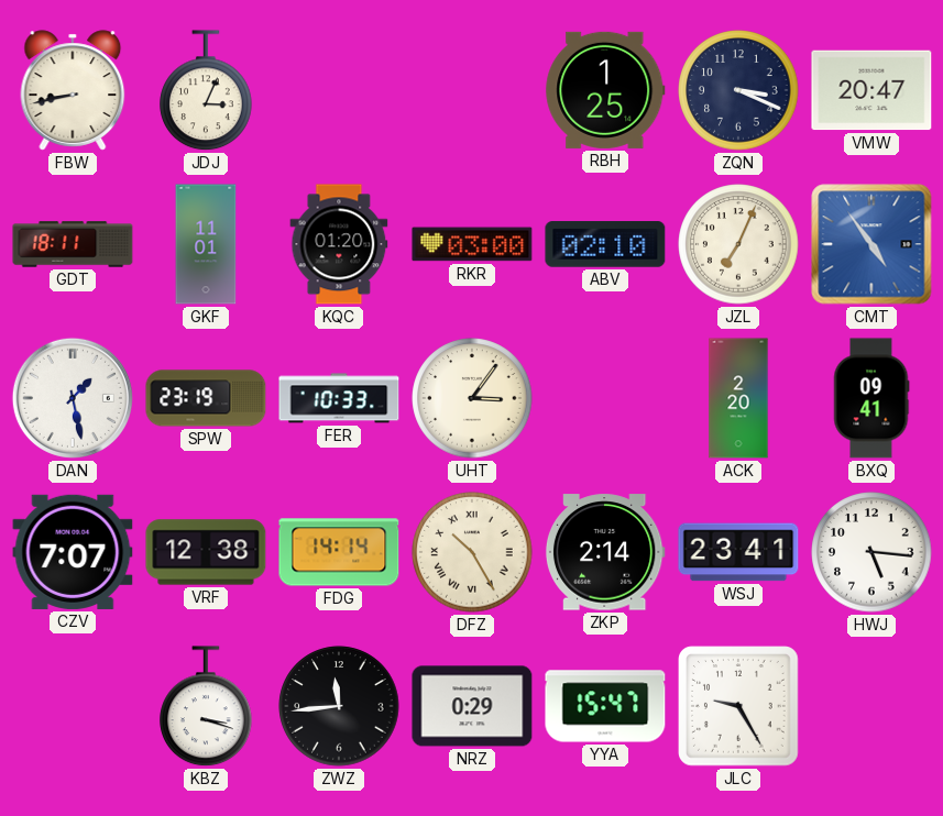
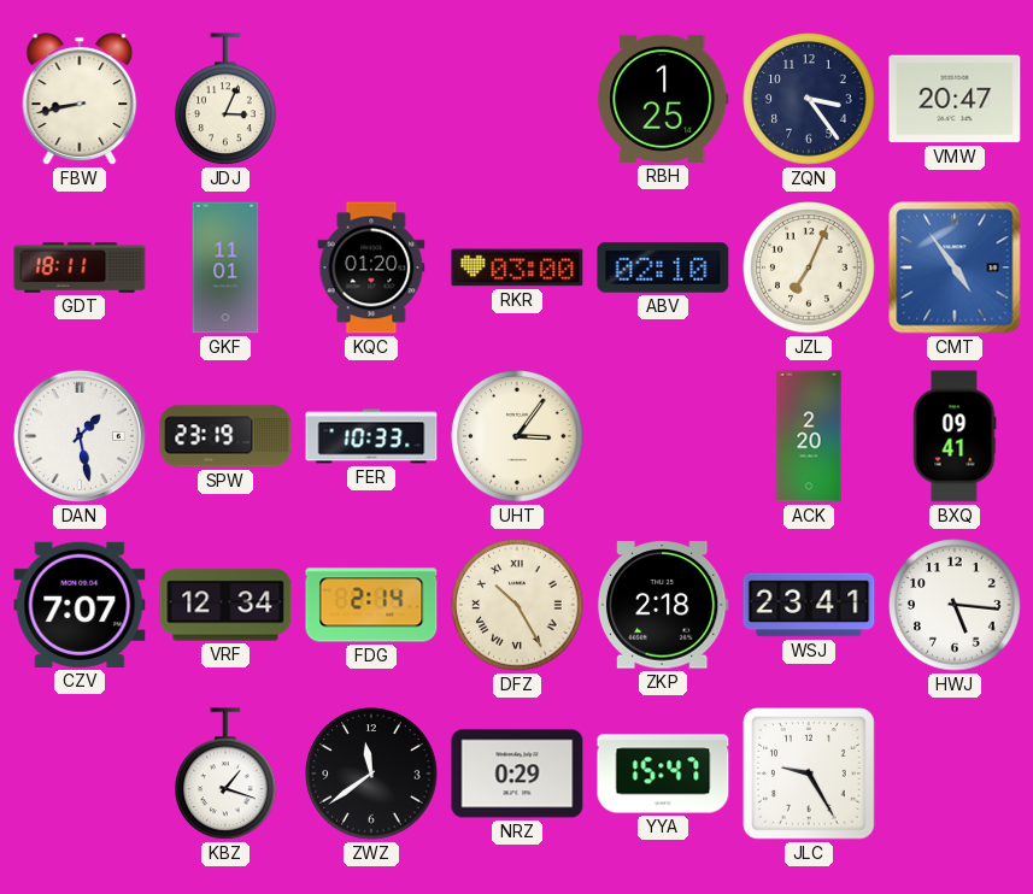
ZQN: 3:19 -> 3:24
VRF: 12:38 -> 12:34
FDG: 14:14 -> 2:14
ZKP: 2:14 -> 2:18
KBZ: 3:18 -> 1:18
ZWZ: 11:44 -> 11:39
